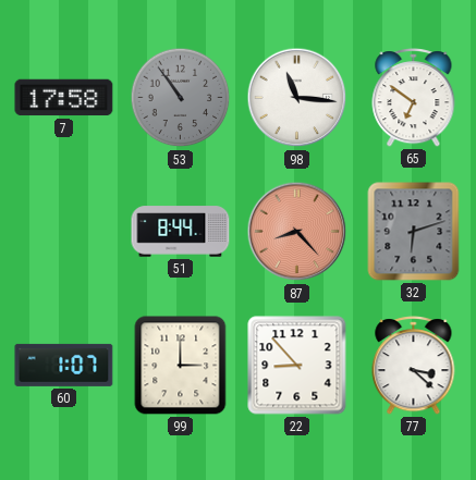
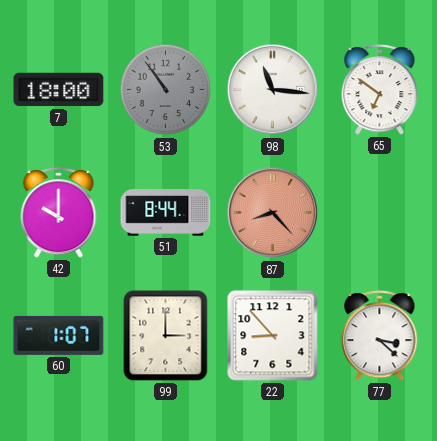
7: 17:58 -> 18:00
42: none -> 10:00
32: 6:12 -> none
